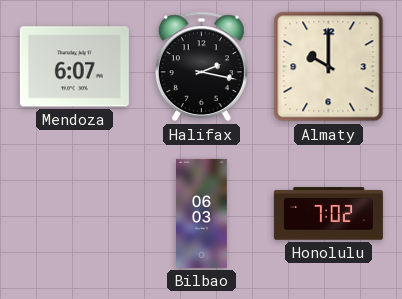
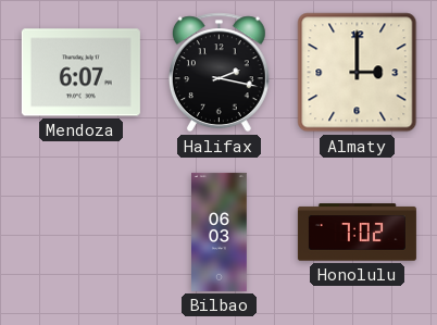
Almaty: 10:00 -> 3:00
